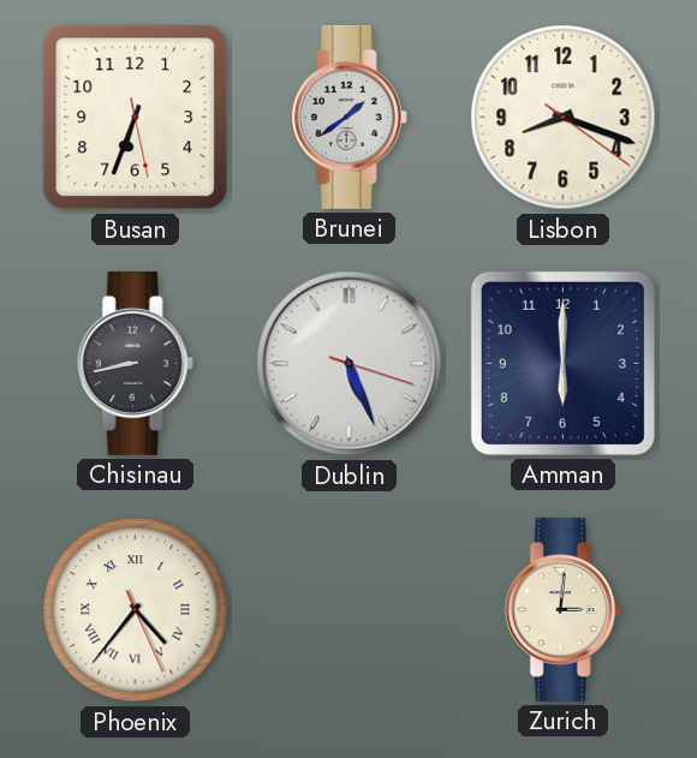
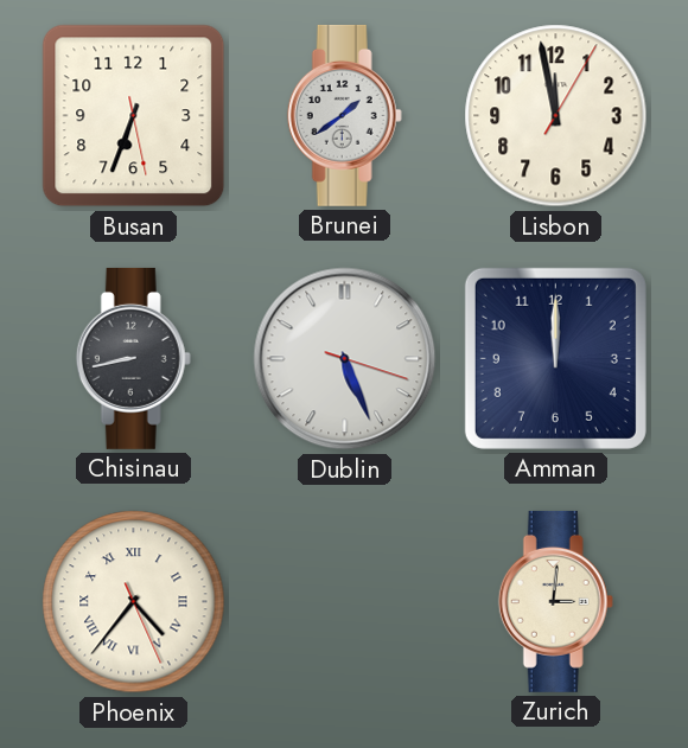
Lisbon: 8:18 -> 11:58
Amman: 6:00 -> 12:00
